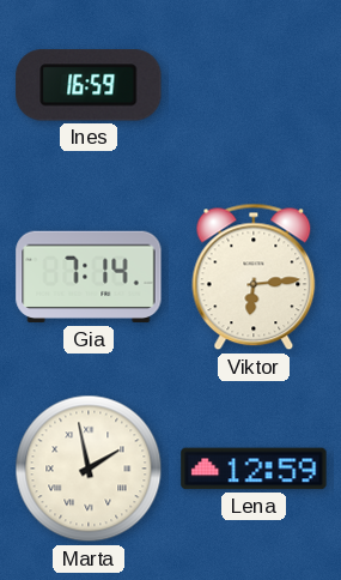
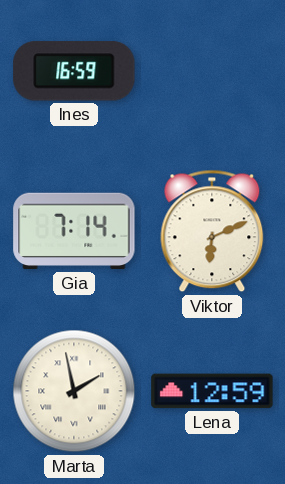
Viktor: 6:14 -> 6:11
